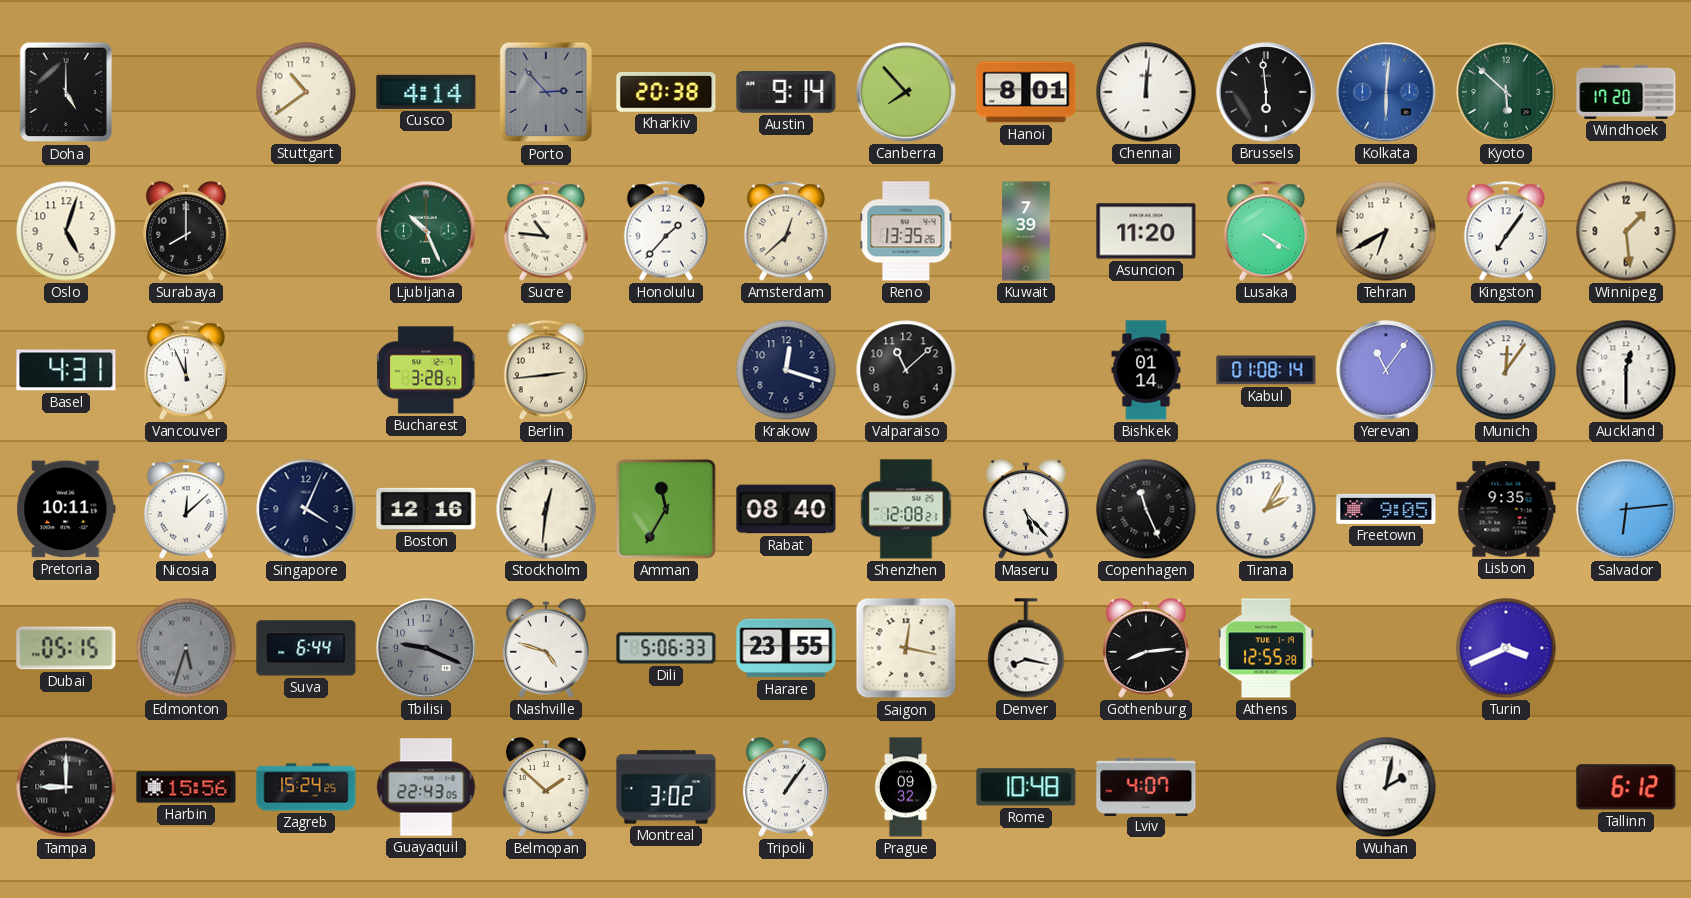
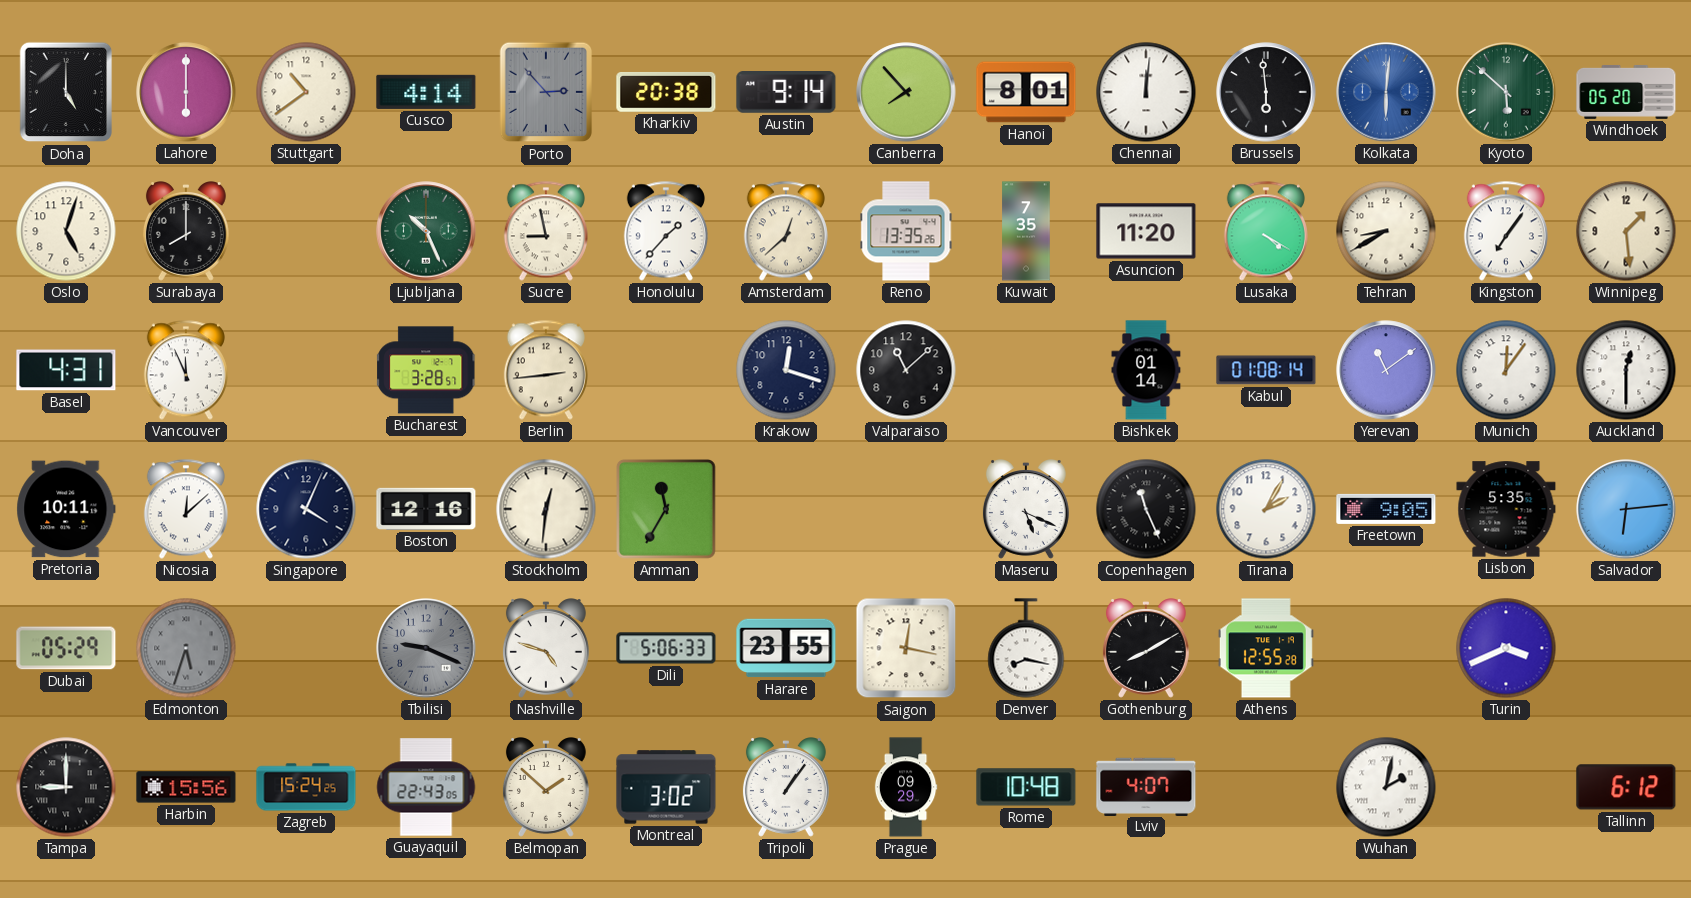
Lahore: none -> 6:00
Windhoek: 17:20 -> 05:20
Sucre: 10:46 -> 8:58
Kuwait: 7:39 -> 7:35
Tehran: 6:40 -> 8:40
Yerevan: 11:06 -> 11:09
Rabat: 08:40 -> none
Shenzhen: 12:08 -> none
Maseru: 5:23 -> 5:19
Lisbon: 9:35 -> 5:35
Dubai: 05:15 -> 05:29
Suva: 6:44 -> none
Gothenburg: 8:14 -> 8:10
Prague: 09:32 -> 09:29
